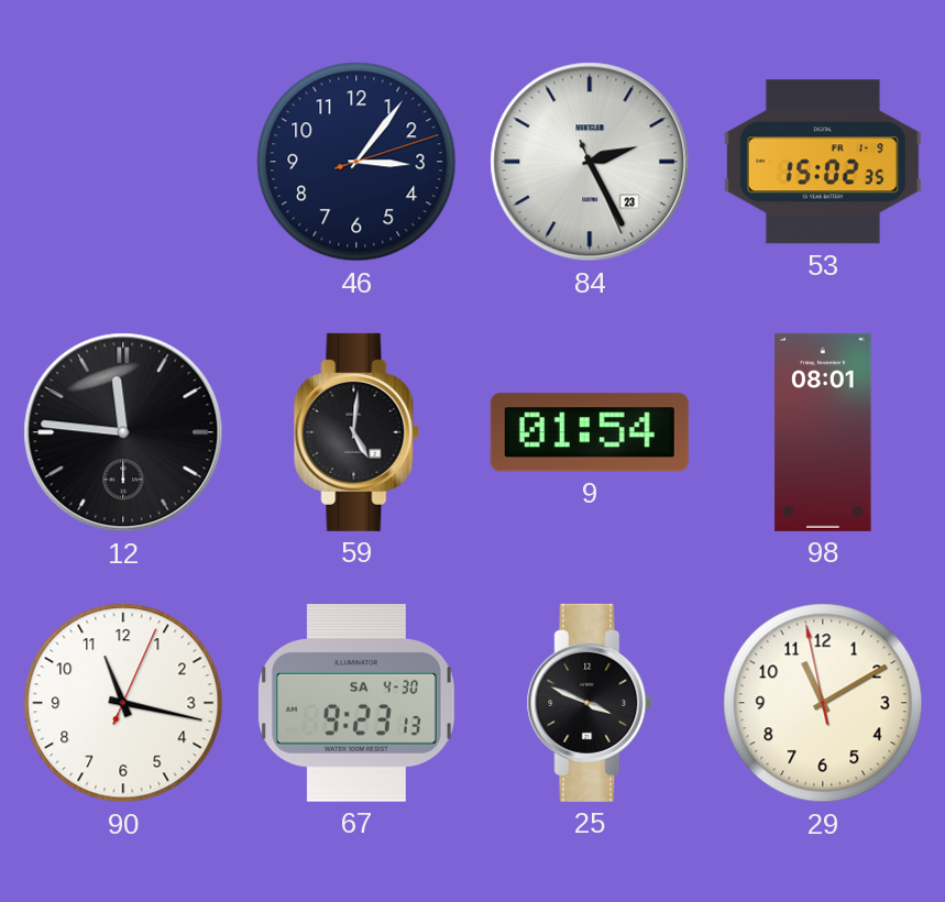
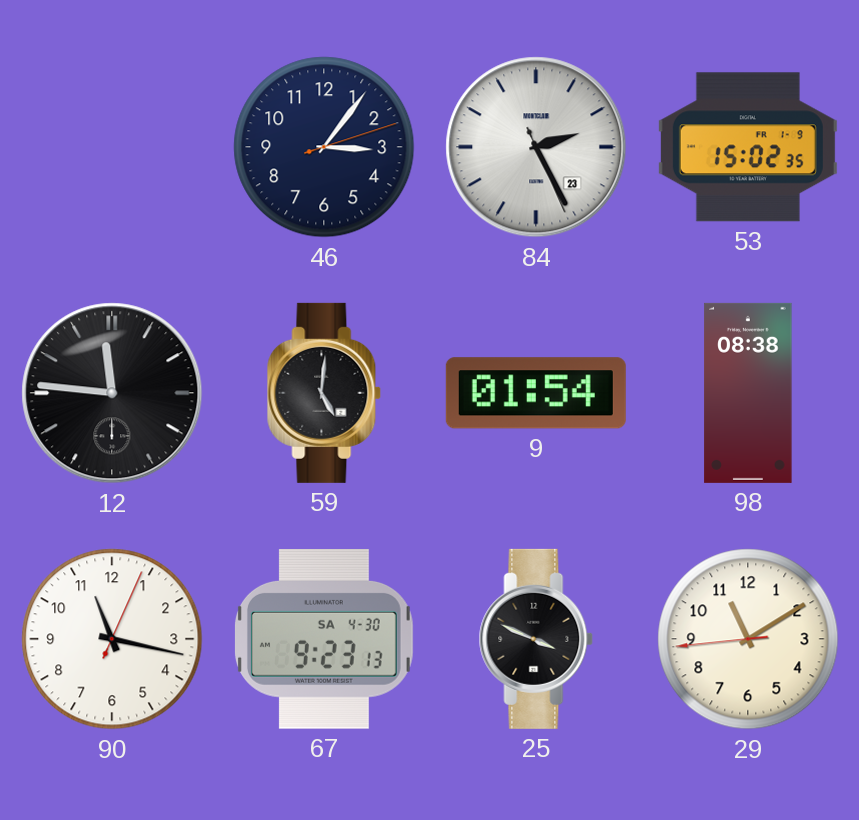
98: 08:01 -> 08:38
29: 11:09:58 -> 11:09:44
